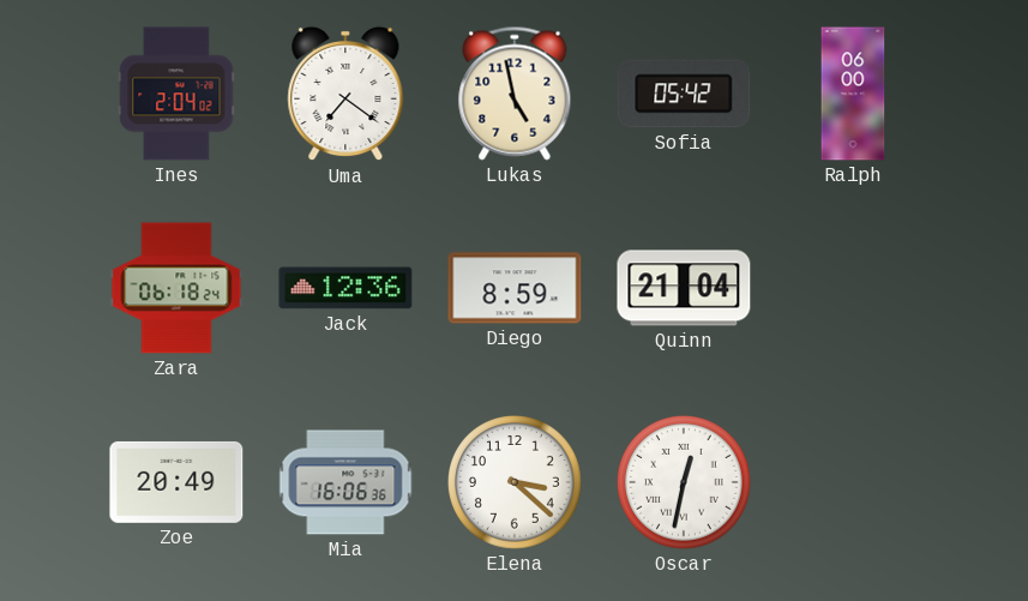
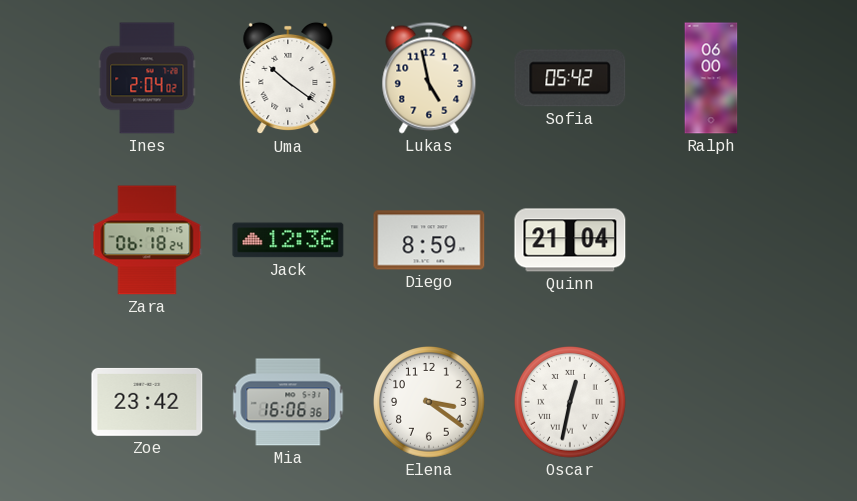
Uma: 7:21 -> 10:21
Zoe: 20:49 -> 23:42
Elena: 3:22 -> 3:21
